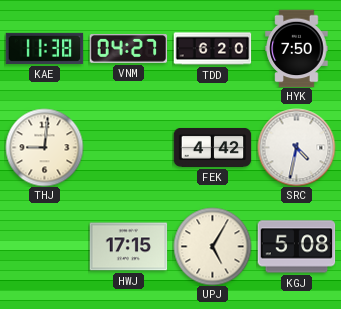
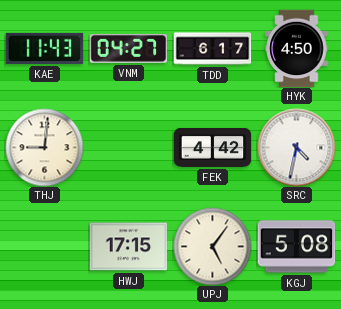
KAE: 11:38 -> 11:43
TDD: 6:20 -> 6:17
HYK: 7:50 -> 4:50
UPJ: 5:05 -> 5:06
